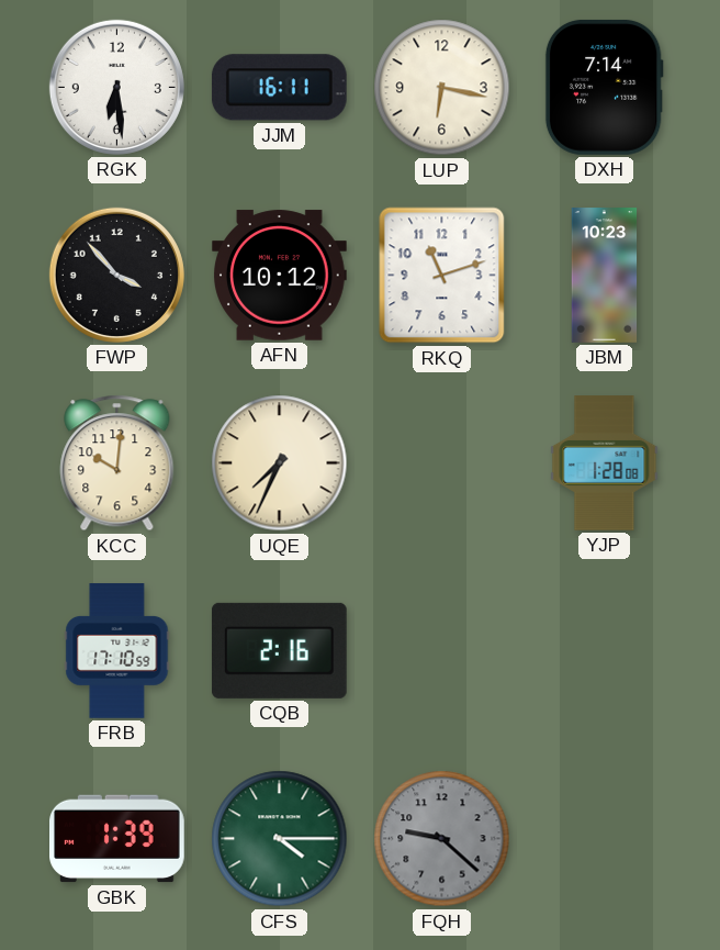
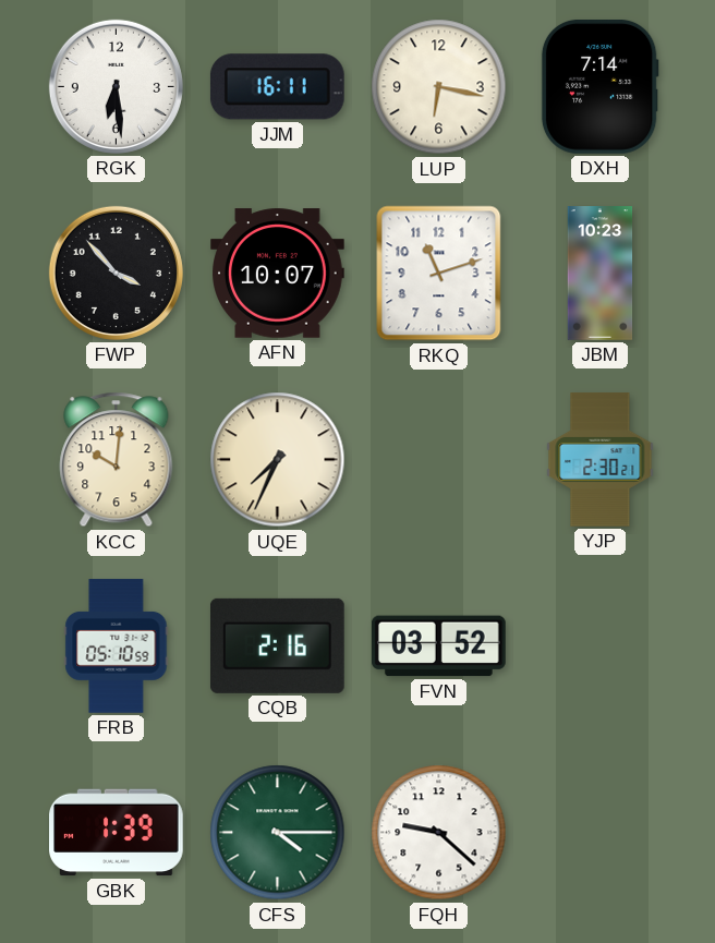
AFN: 10:12 -> 10:07
YJP: 1:28 -> 2:30
FRB: 17:10 -> 05:10
FVN: none -> 03:52
FQH dial: grey -> white
